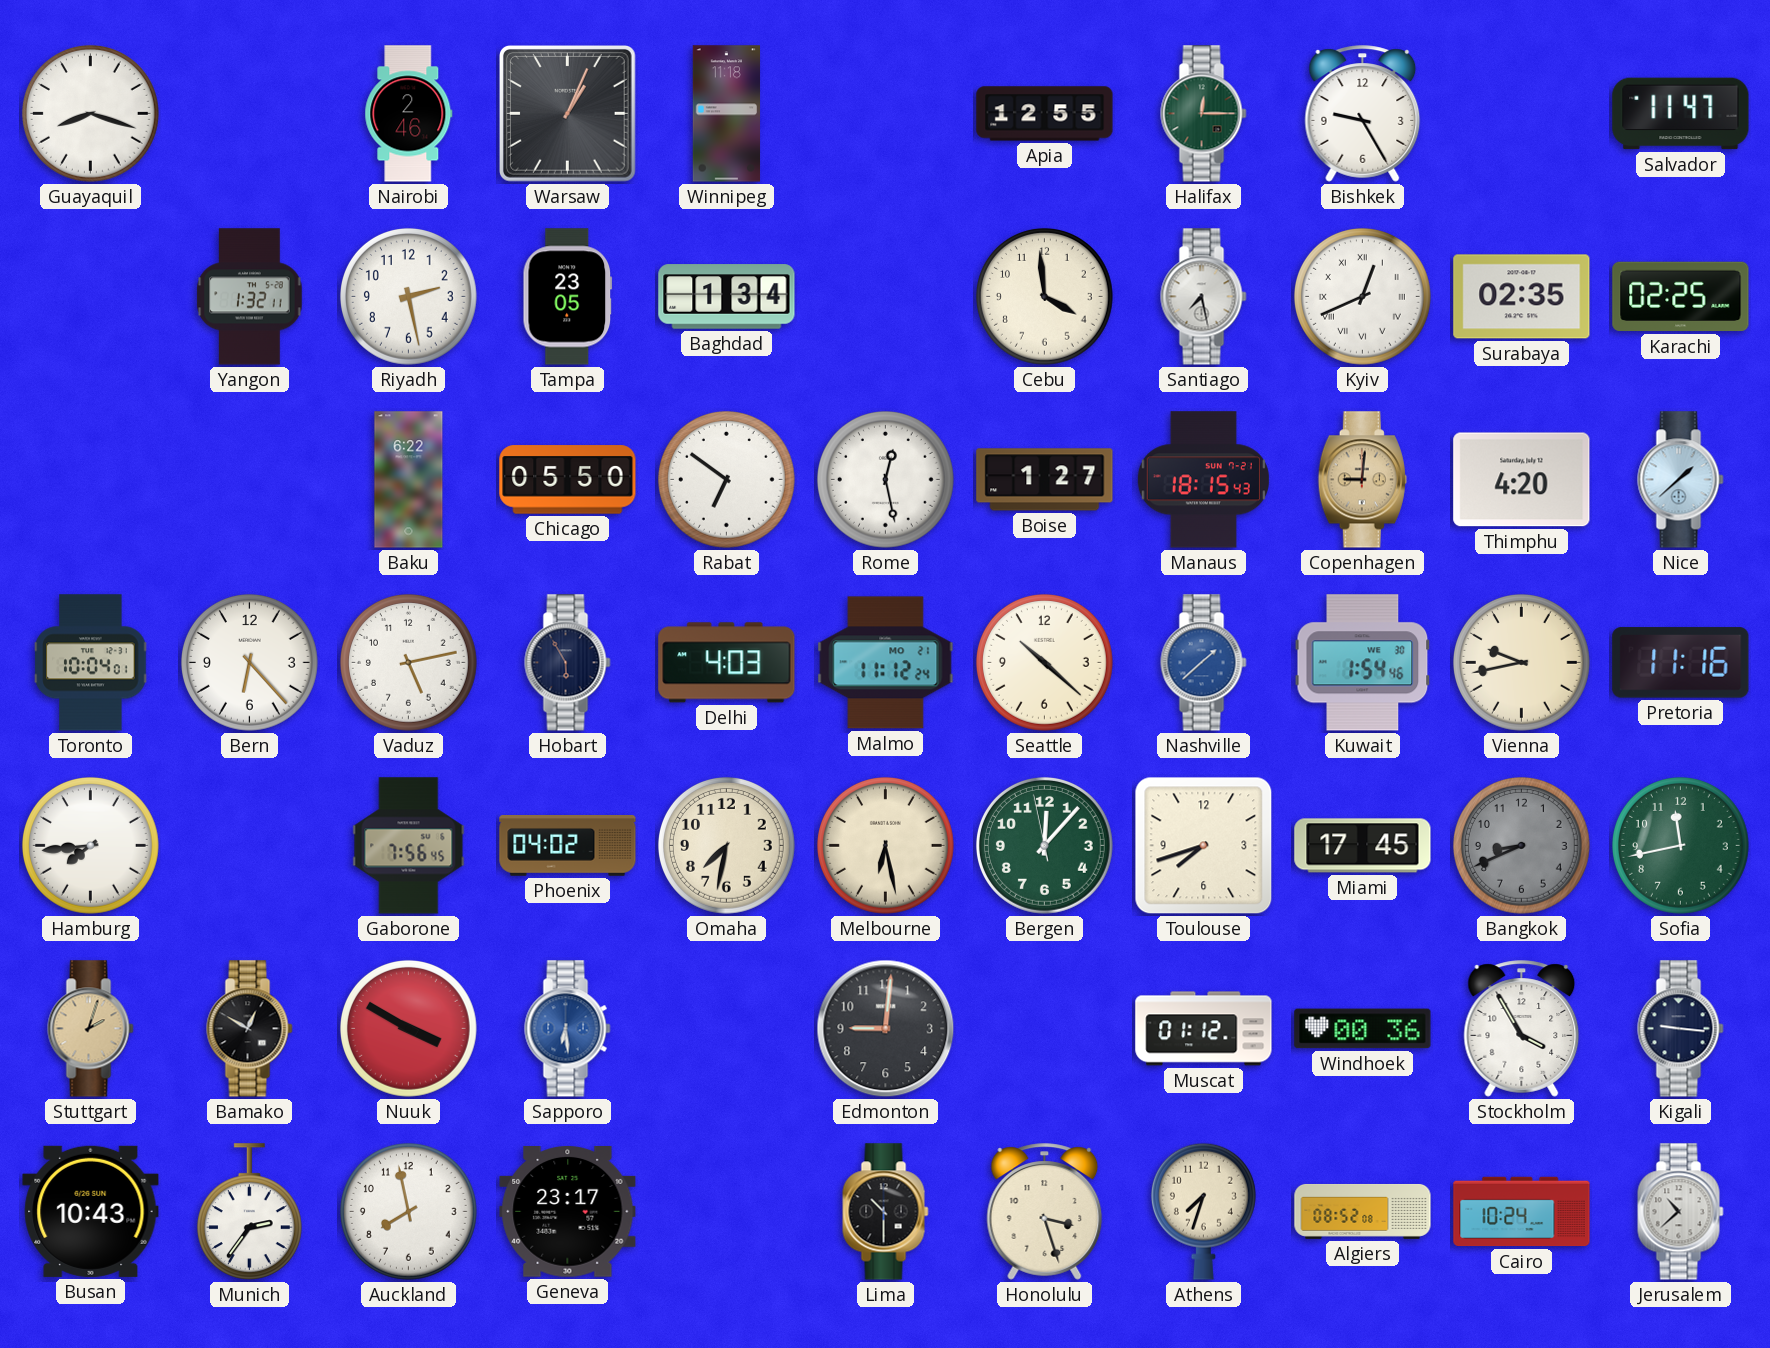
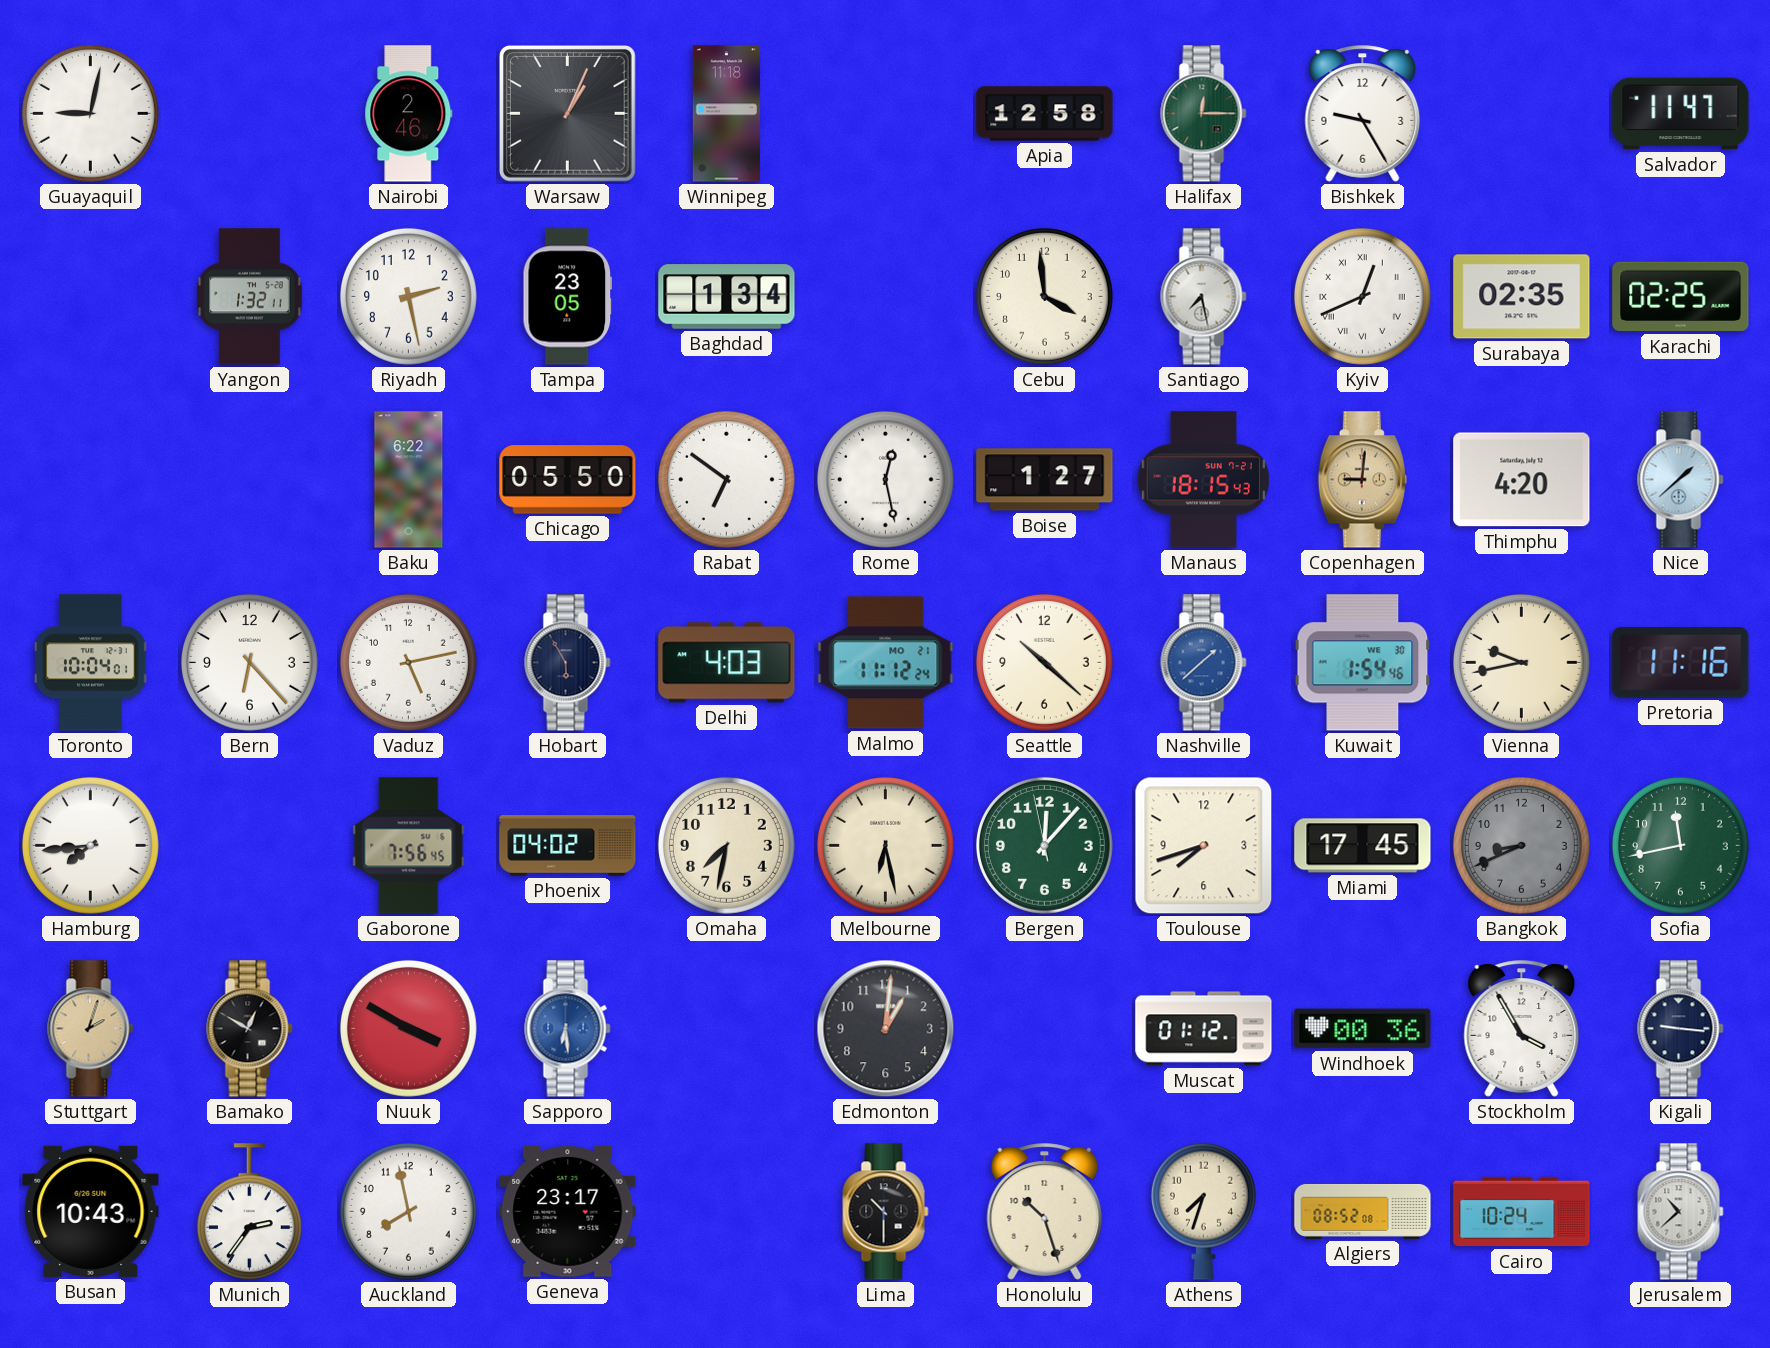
Guayaquil: 8:18 -> 9:02
Apia: 12:55 -> 12:58
Edmonton: 9:01 -> 1:01
Honolulu: 3:27 -> 10:27
